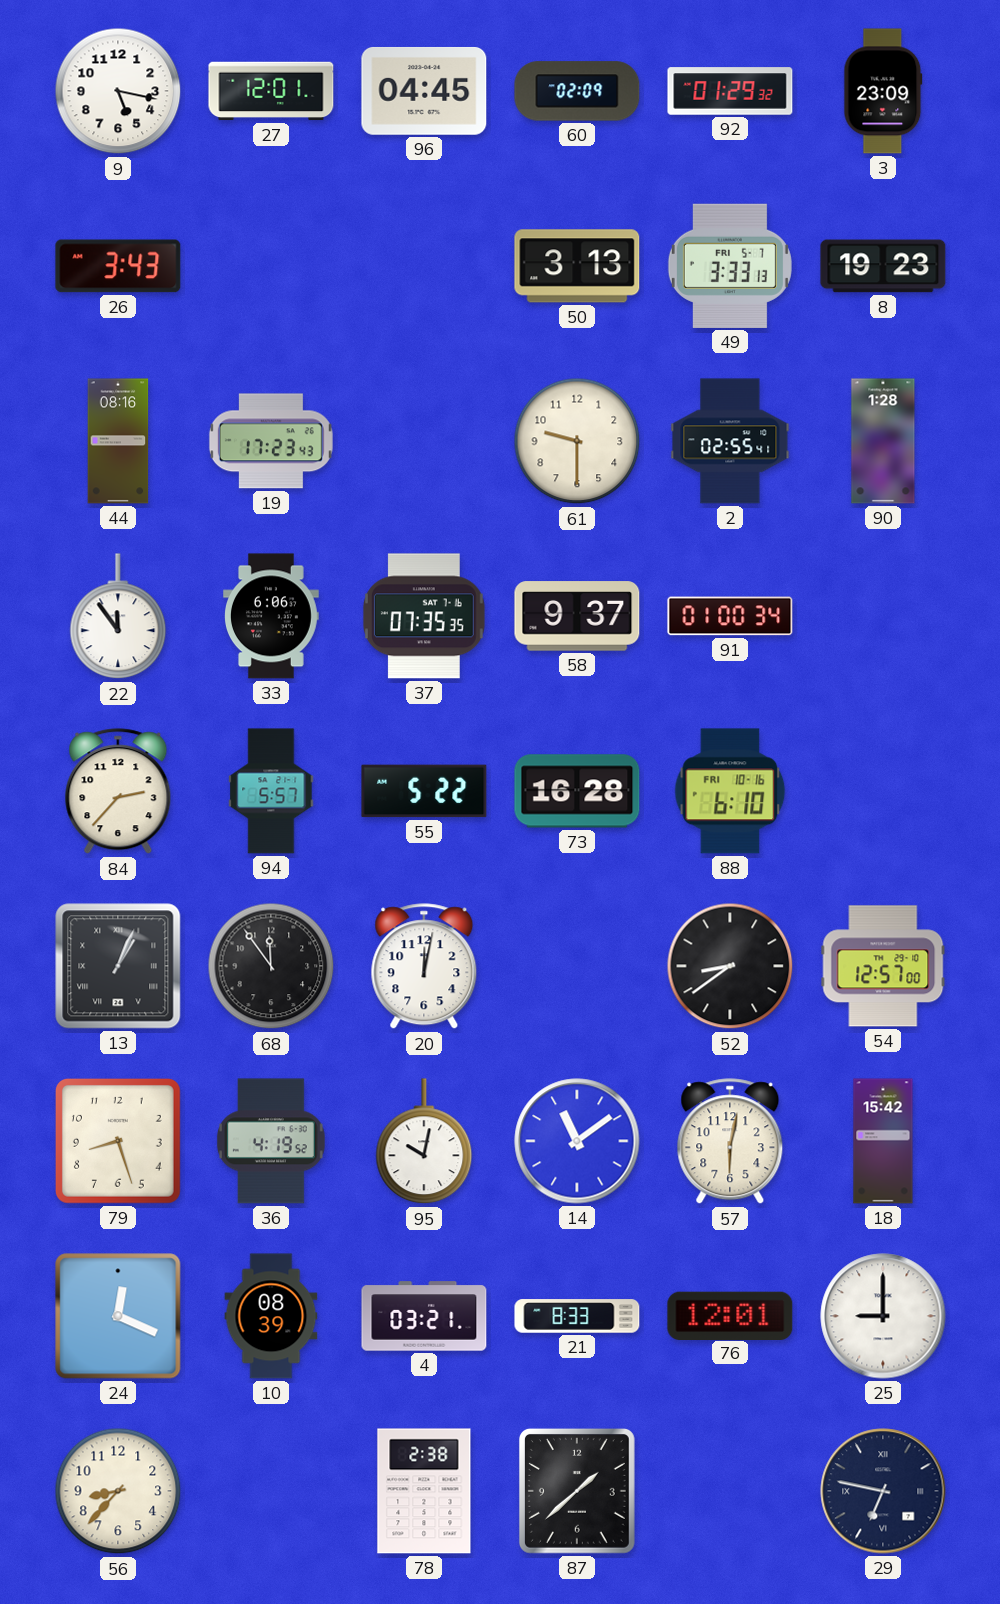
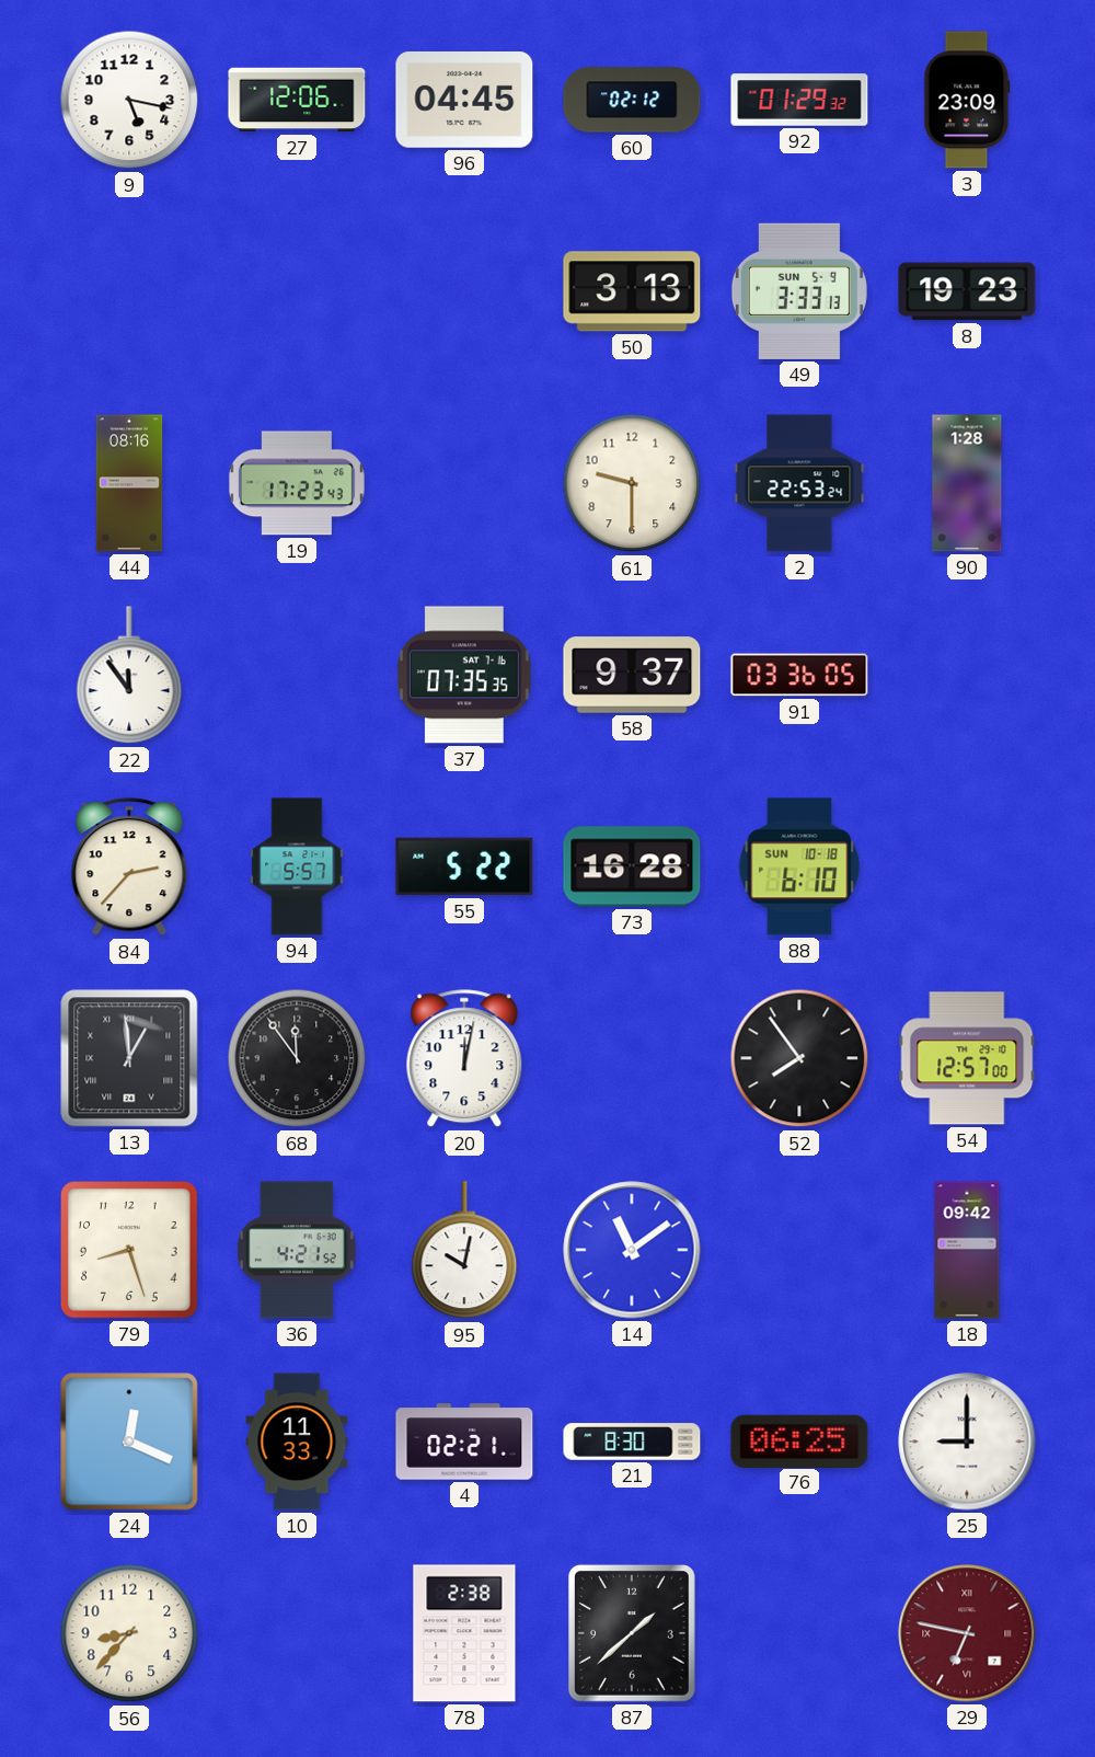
27: 12:01 -> 12:06
60: 02:09 -> 02:12
26: 3:43 -> none
49 date: FRI 5-7 -> SUN 5-9
2: 02:55 -> 22:53
33: 6:06 -> none
91: 01:00 -> 03:36
88 date: FRI 10-16 -> SUN 10-18
13: 1:04 -> 12:59
52: 8:39 -> 7:54
36: 4:19 -> 4:21
57: 6:02 -> none
18: 15:42 -> 09:42
10: 08:39 -> 11:33
4: 03:21 -> 02:21
21: 8:33 -> 8:30
76: 12:01 -> 06:25
29 dial: navy -> burgundy
